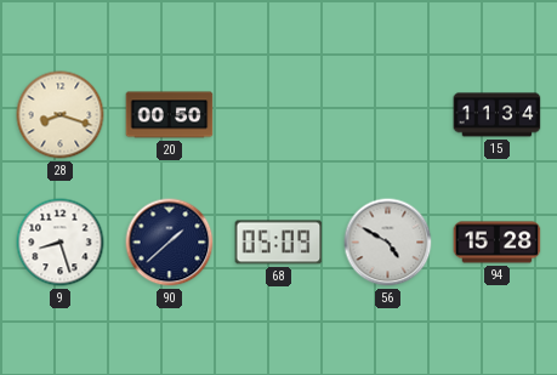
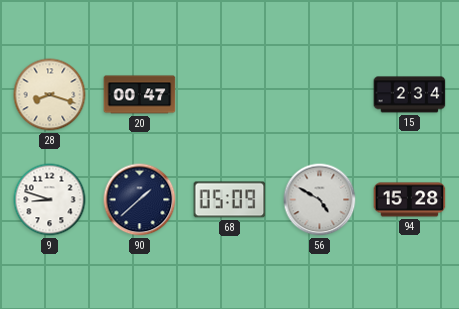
20: 00:50 -> 00:47
15: 11:34 -> 2:34
9: 8:27 -> 8:48
